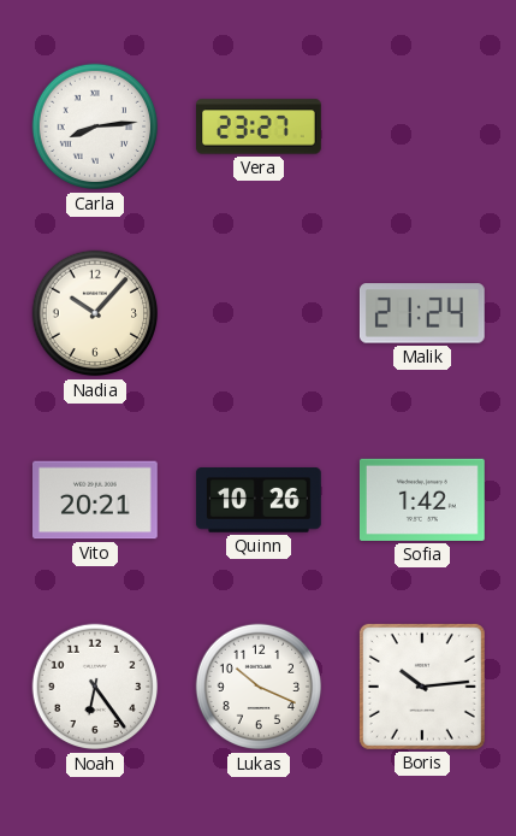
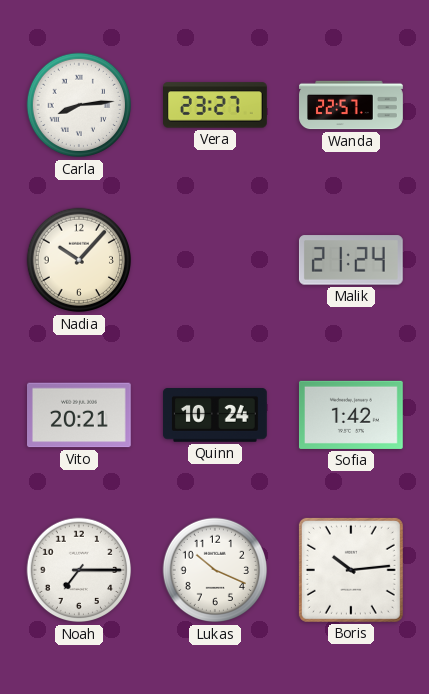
Wanda: none -> 22:57
Quinn: 10:26 -> 10:24
Noah: 6:24 -> 7:15
